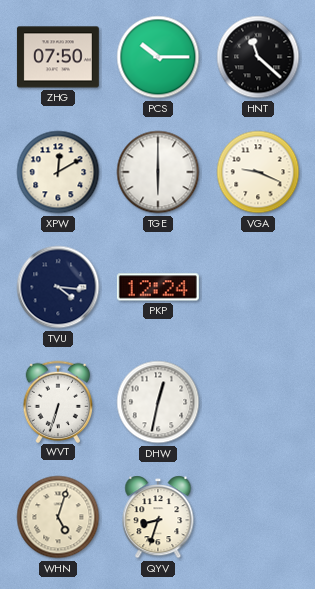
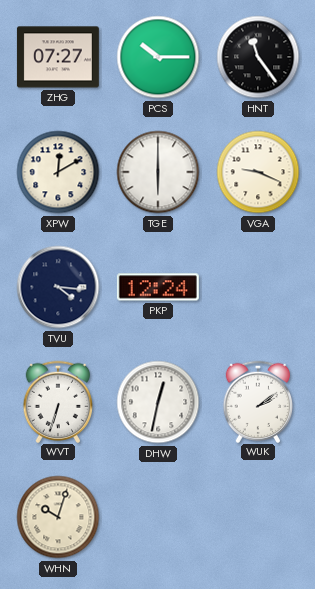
ZHG: 07:50 -> 07:27
HNT: 11:22 -> 11:24
WUK: none -> 2:09
WHN: 5:03 -> 10:03
QYV: 8:33 -> none
